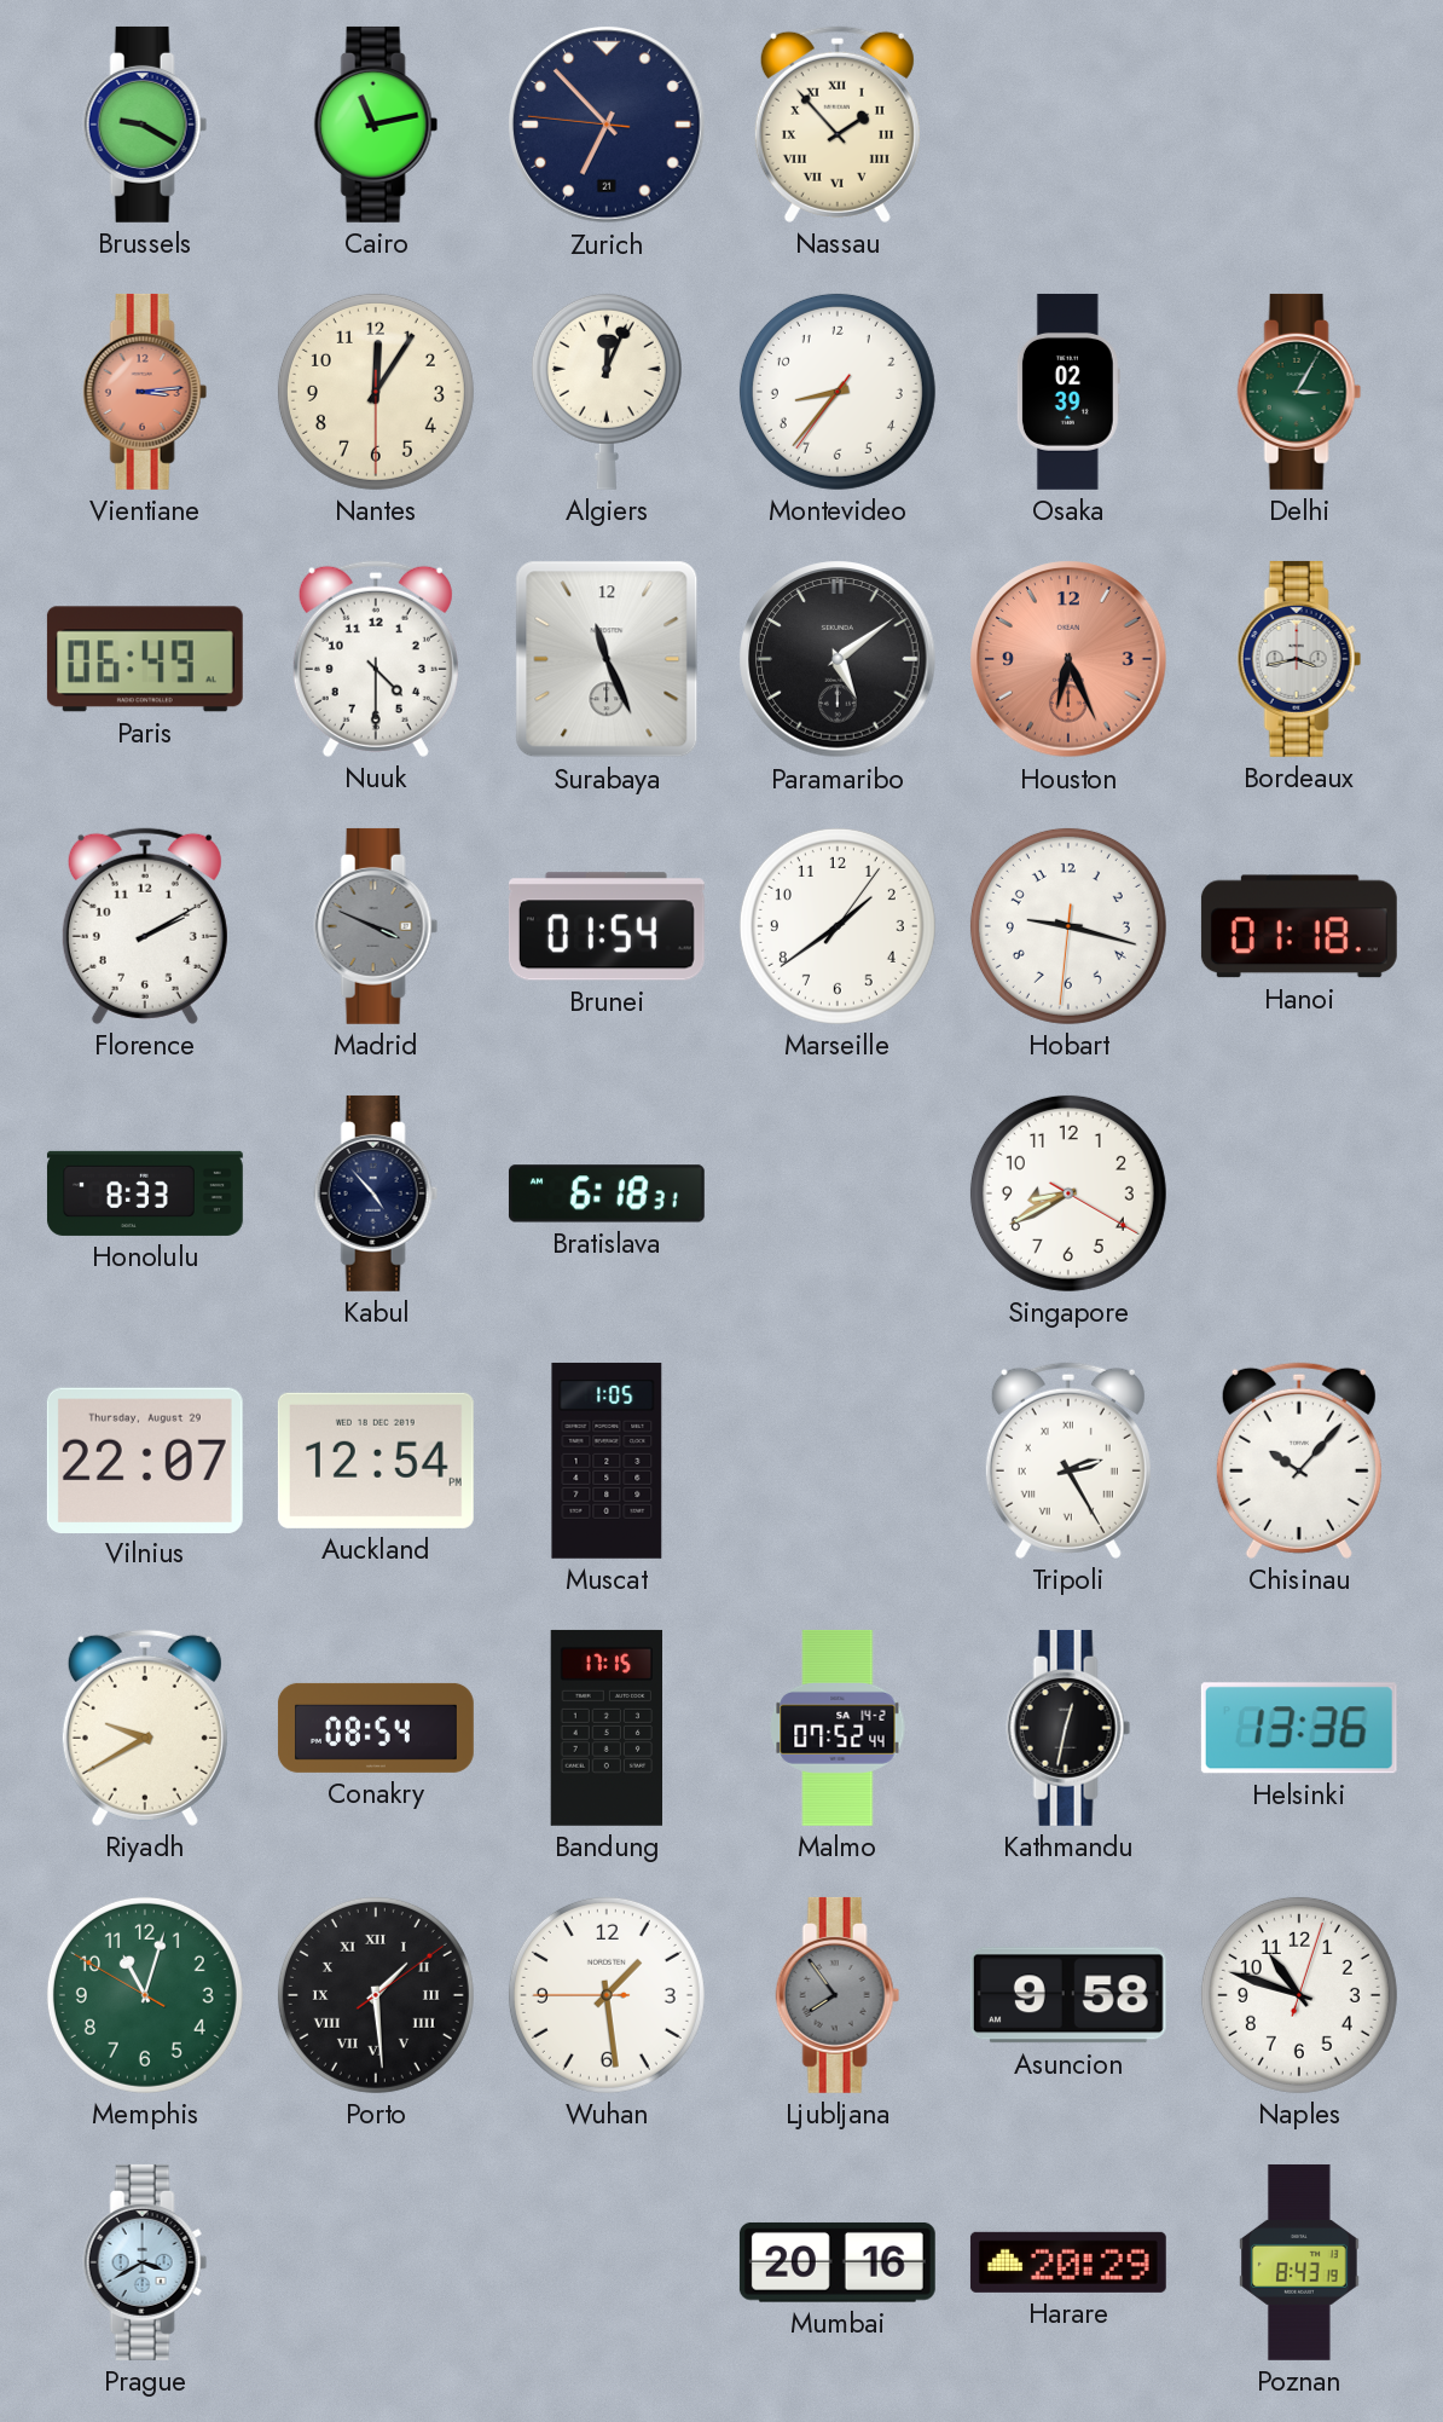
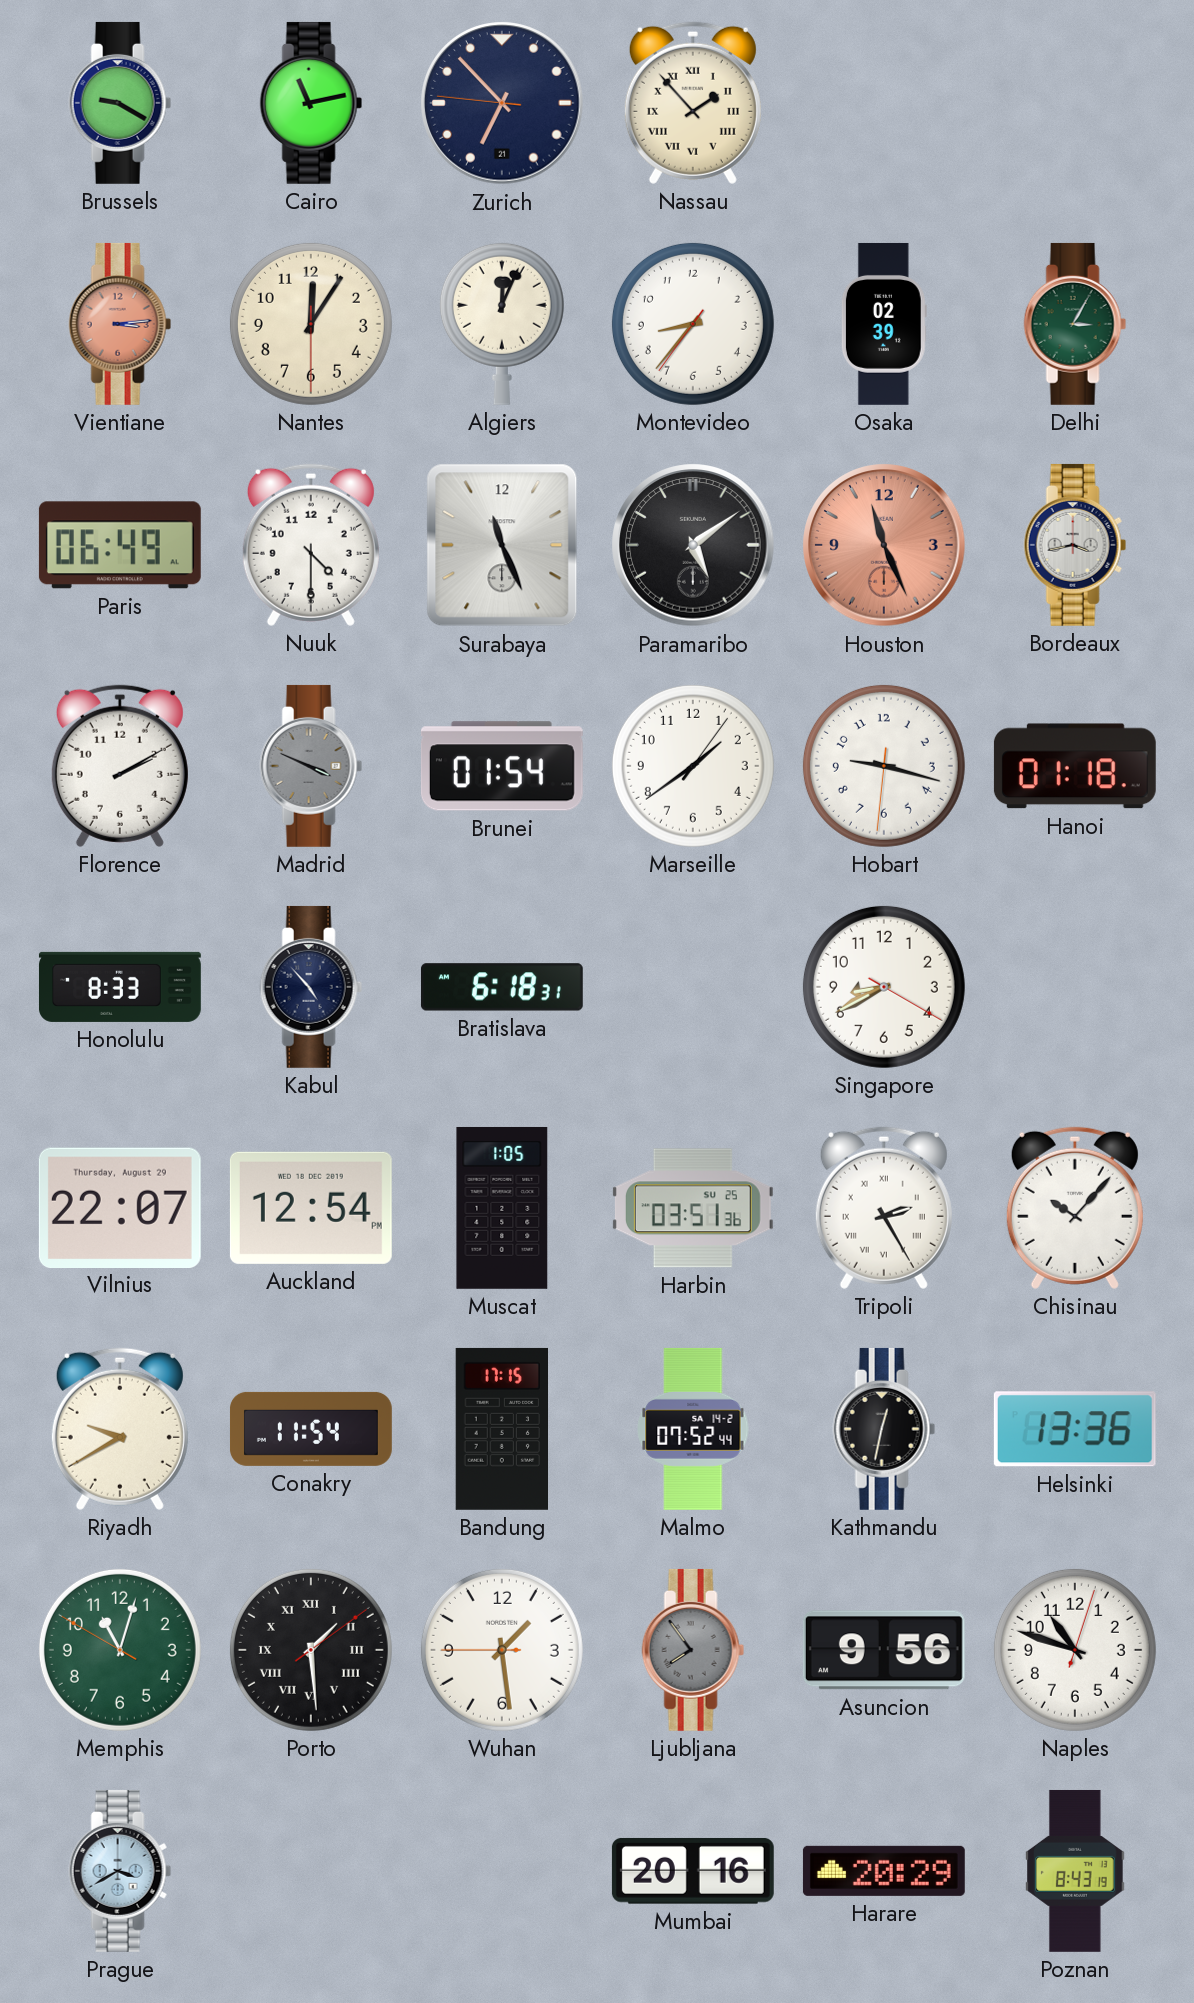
Houston: 6:26 -> 11:26
Harbin: none -> 03:51
Conakry: 08:54 -> 11:54
Asuncion: 9:58 -> 9:56
